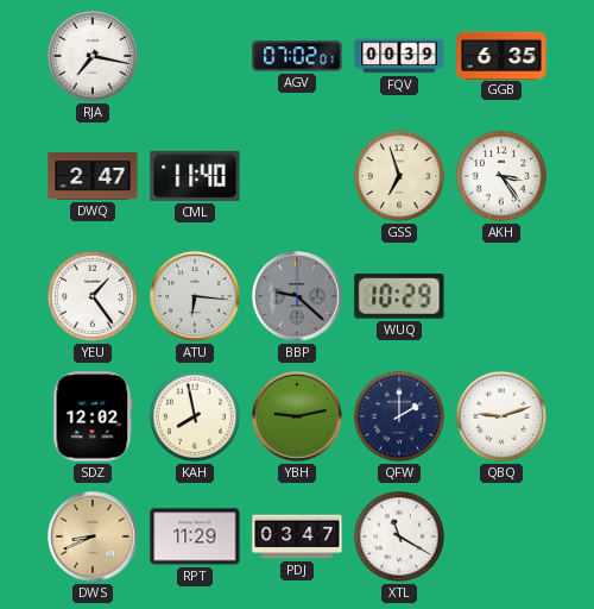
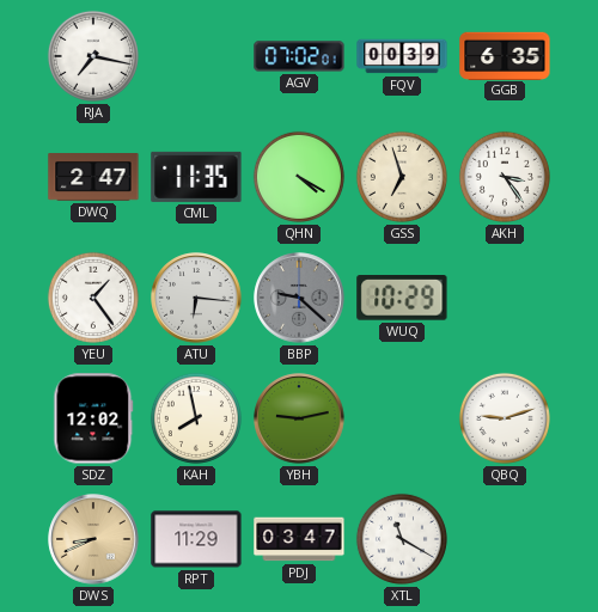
CML: 11:40 -> 11:35
QHN: none -> 4:20
QFW: 2:00 -> none
